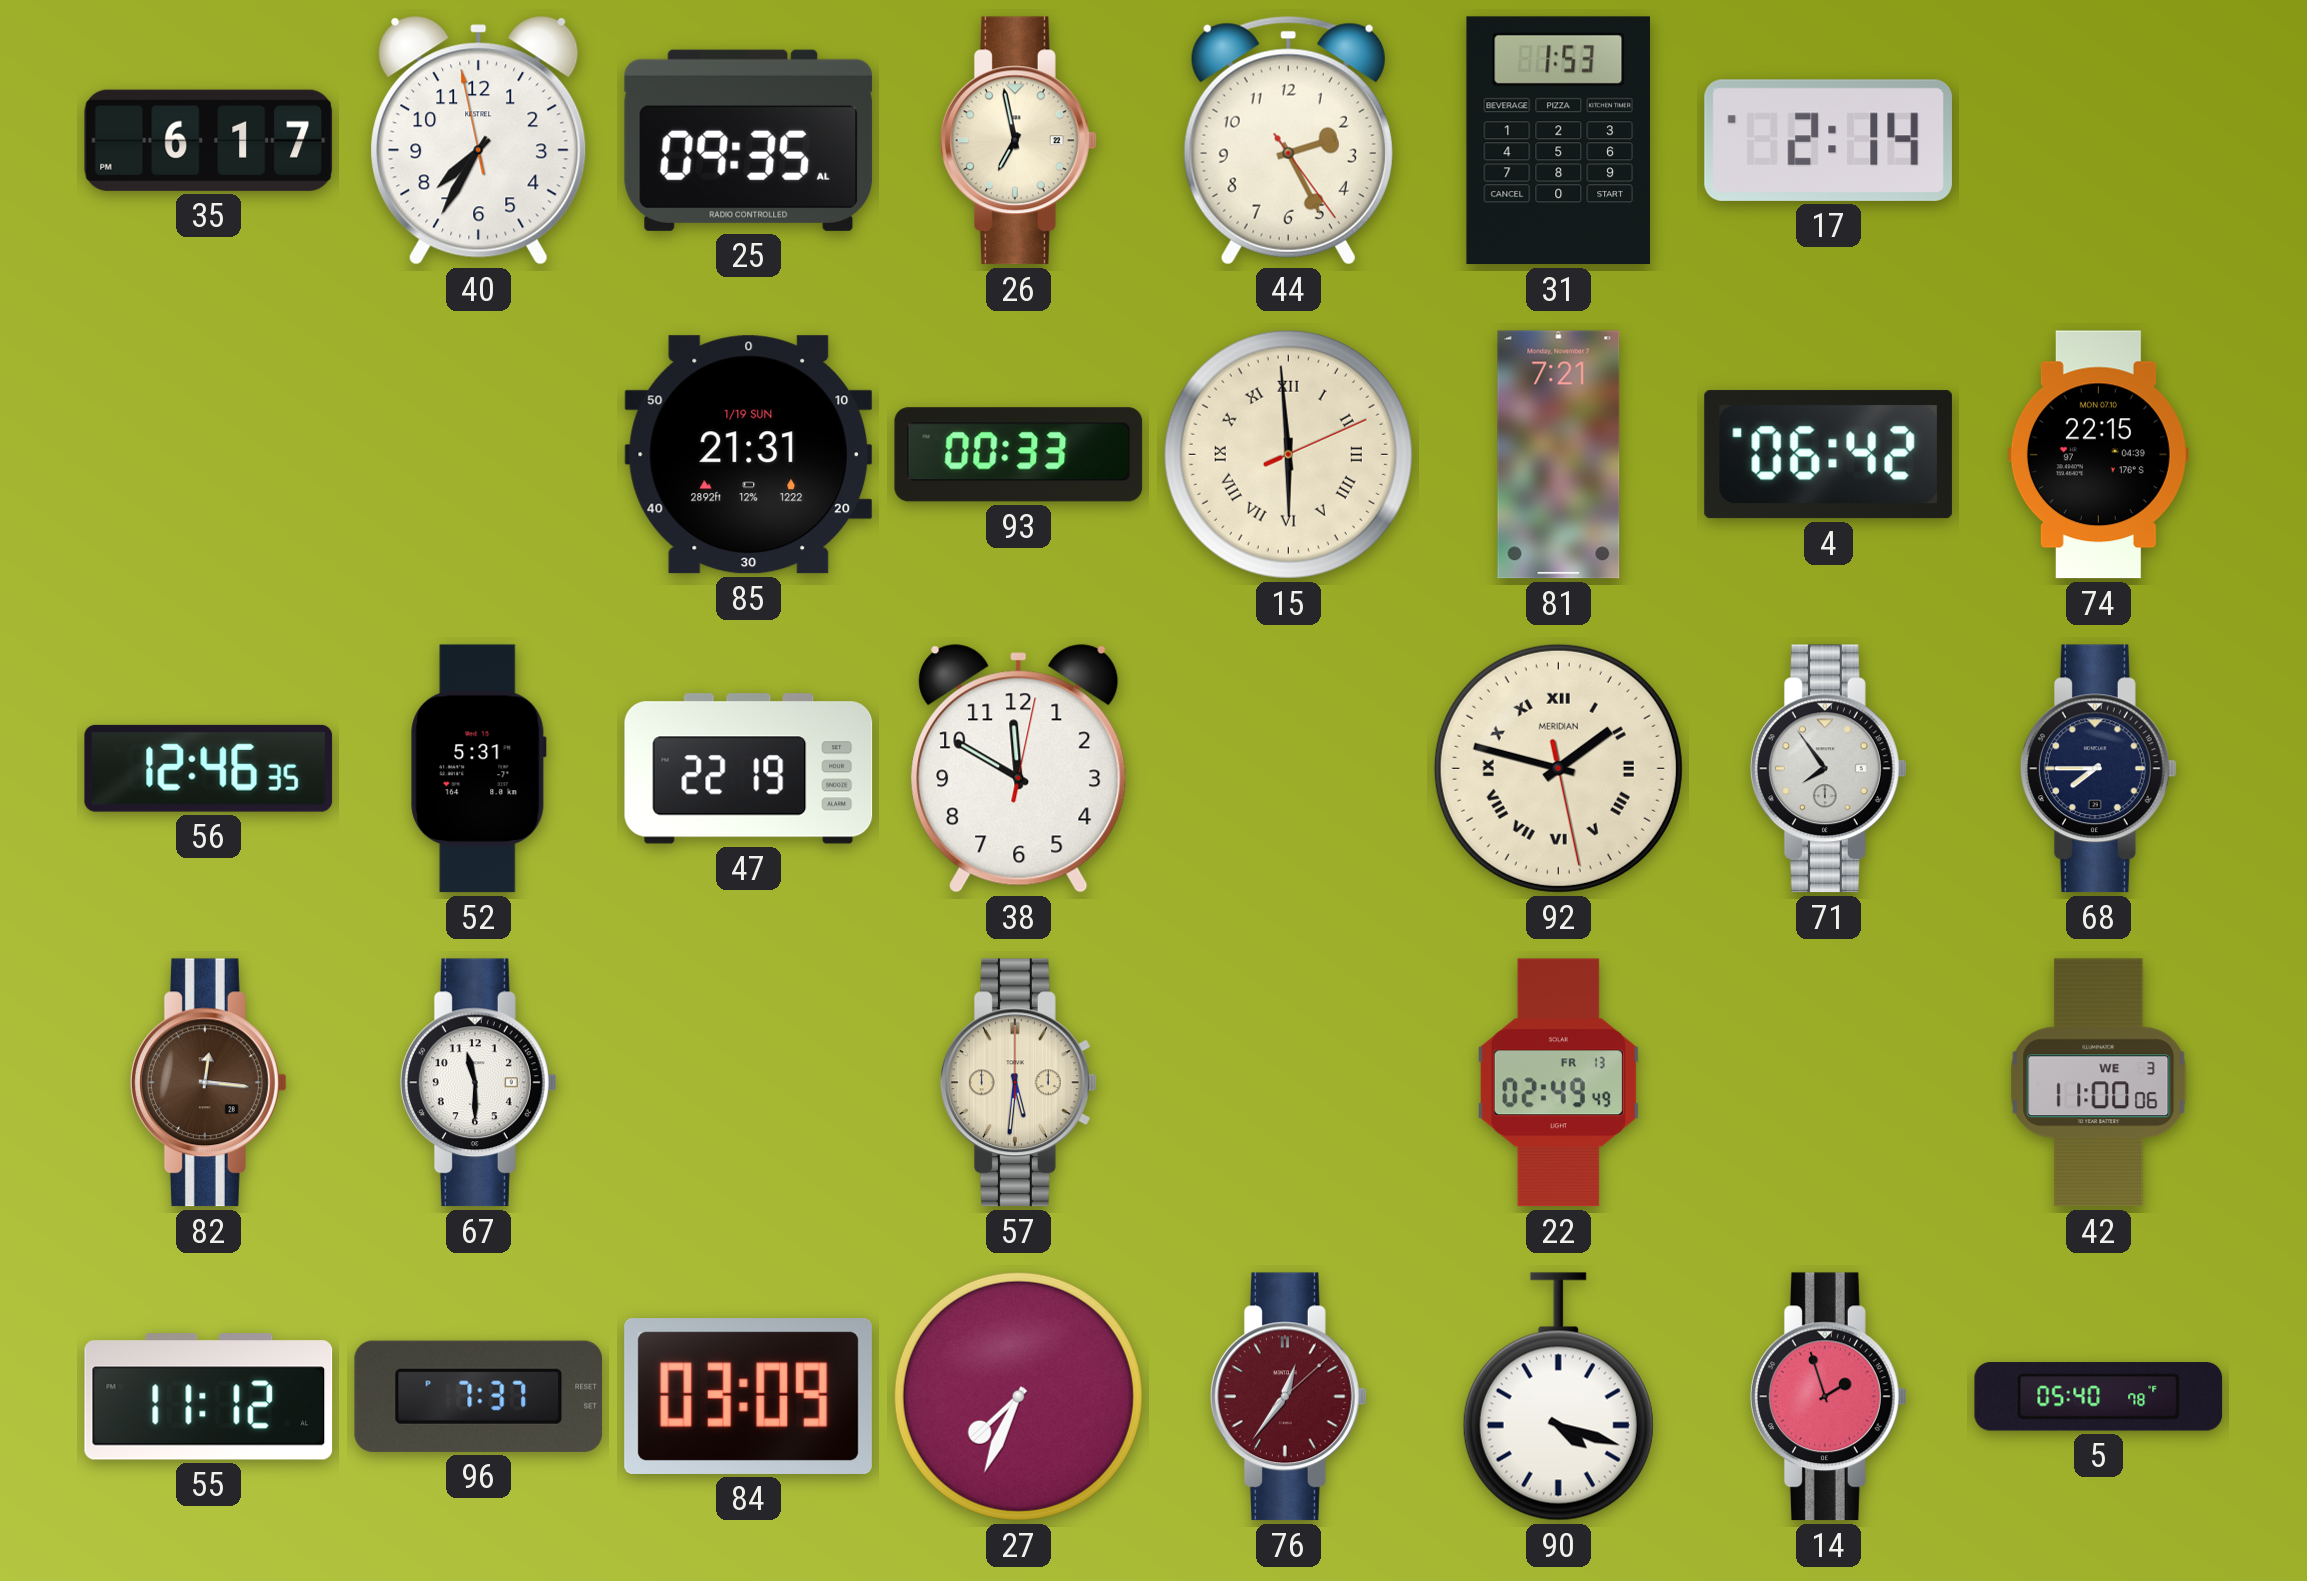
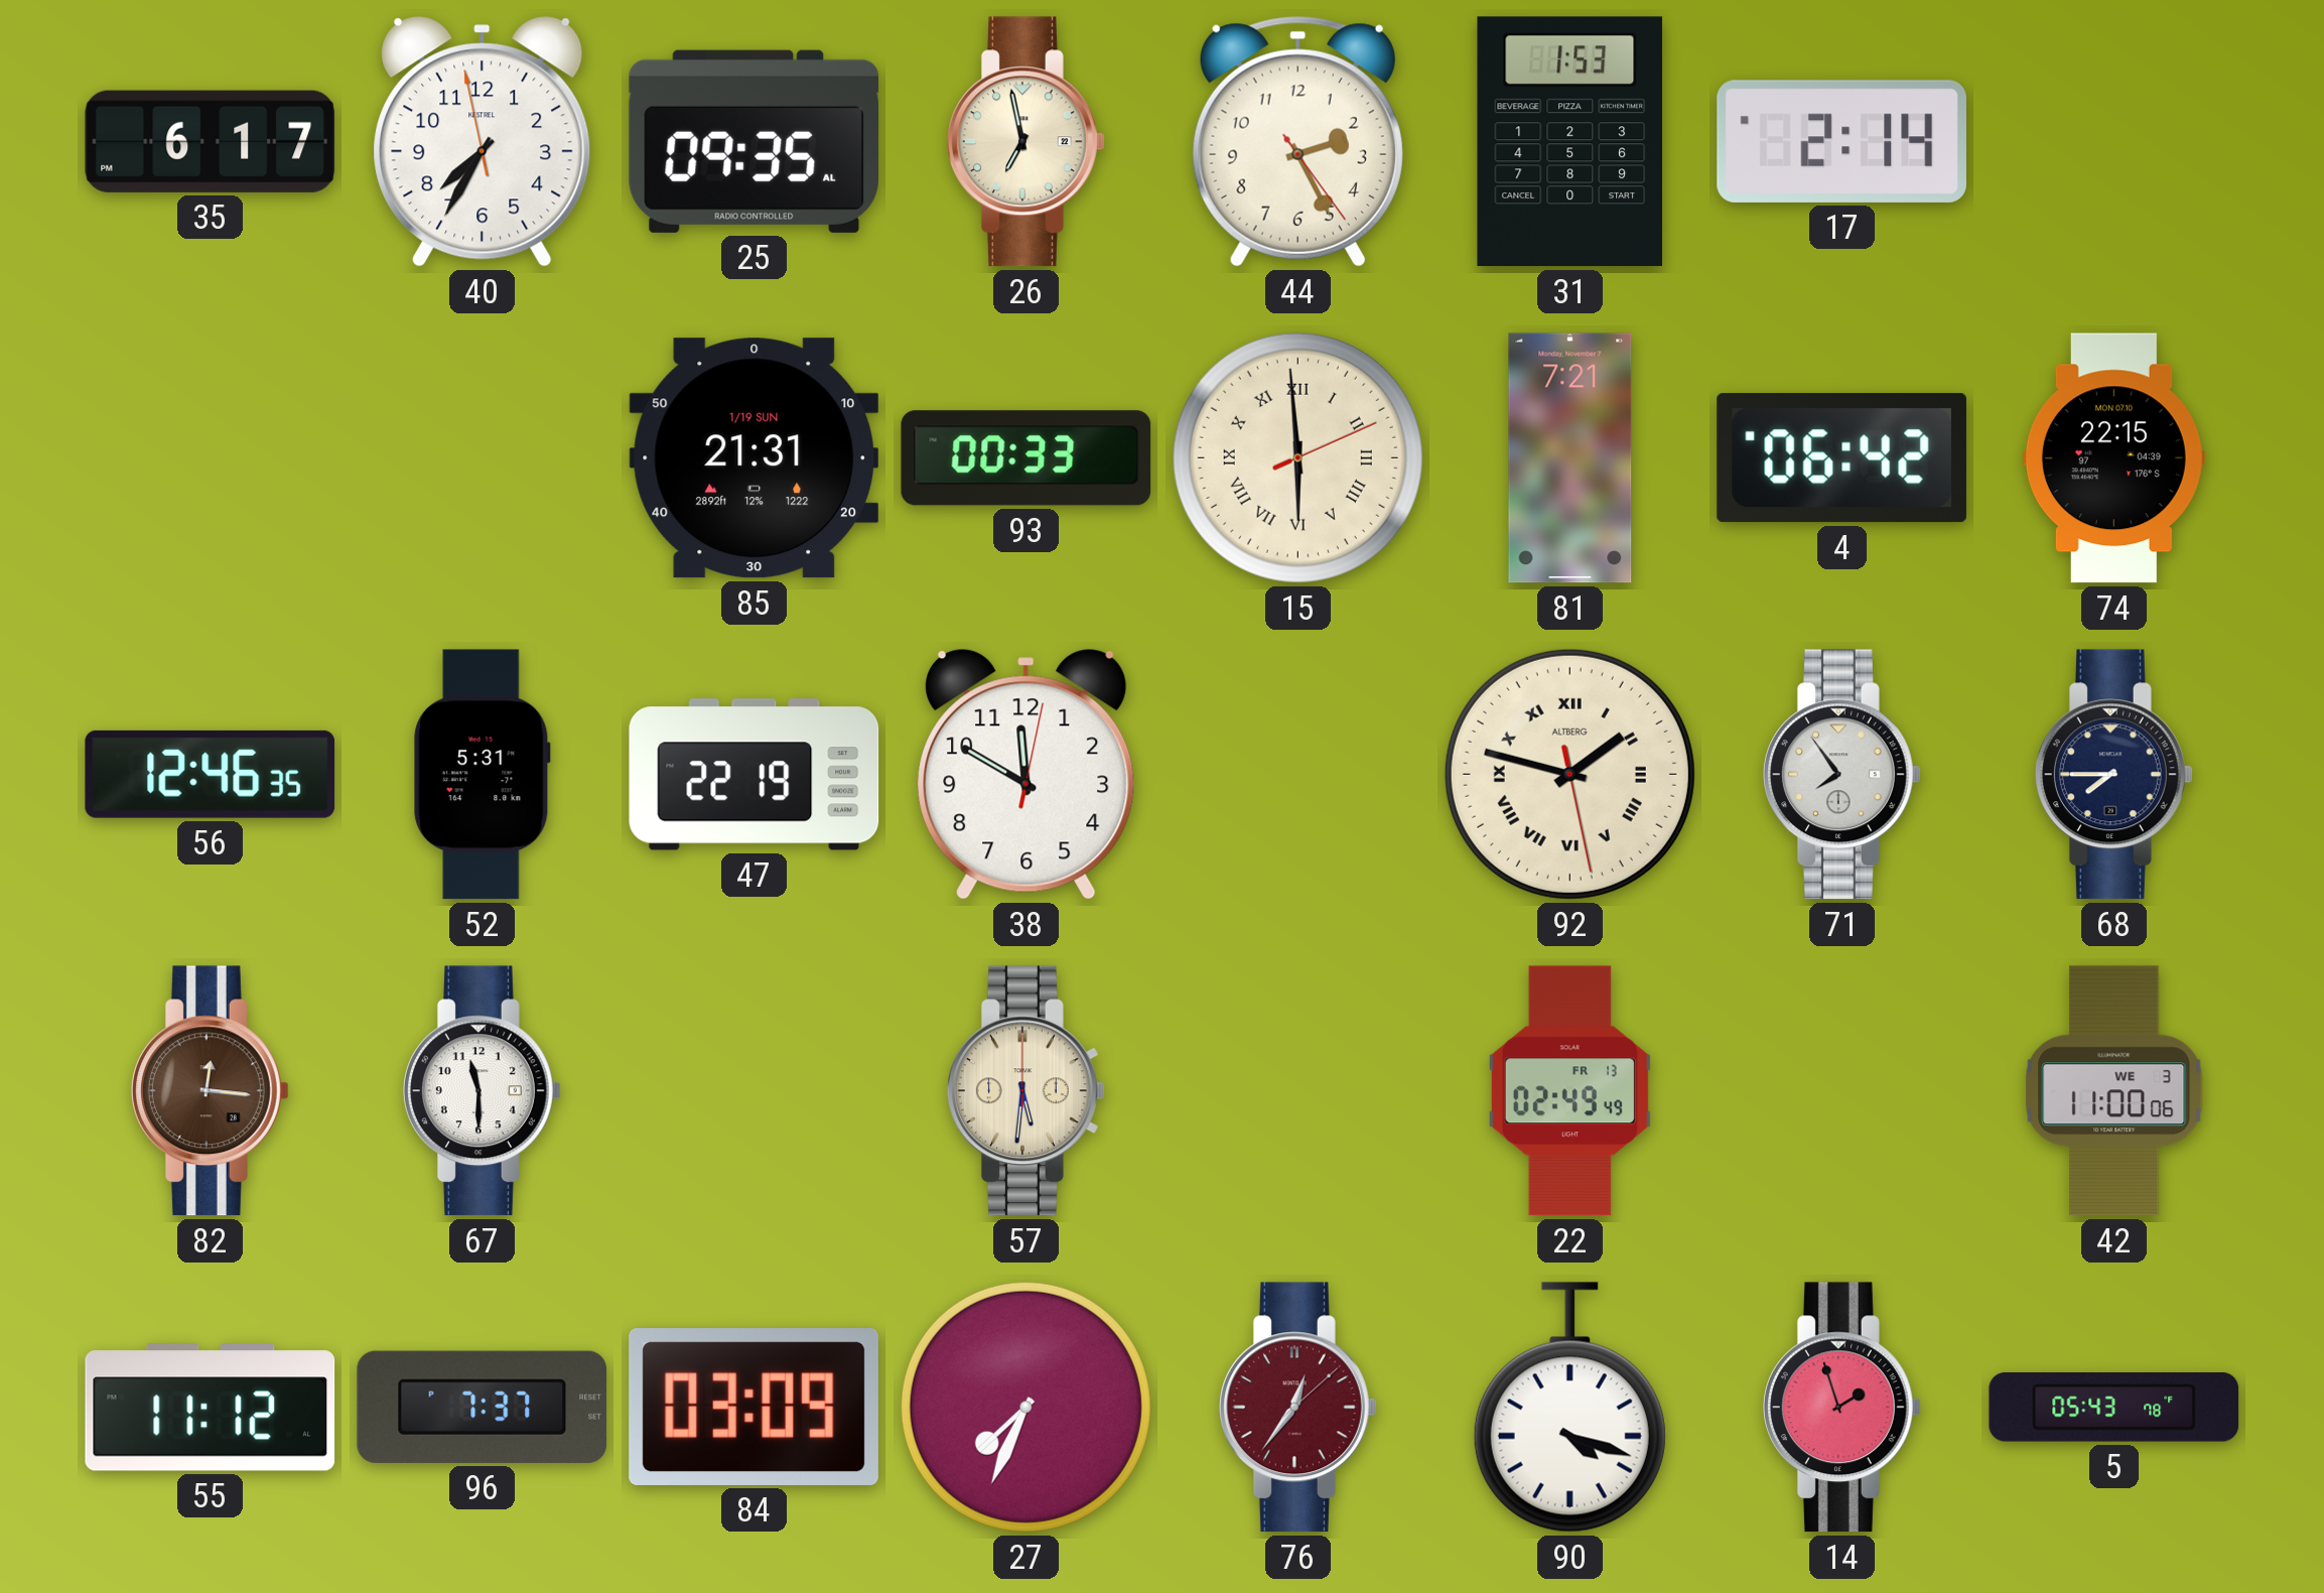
92 brand: MERIDIAN -> ALTBERG
5: 05:40 -> 05:43
